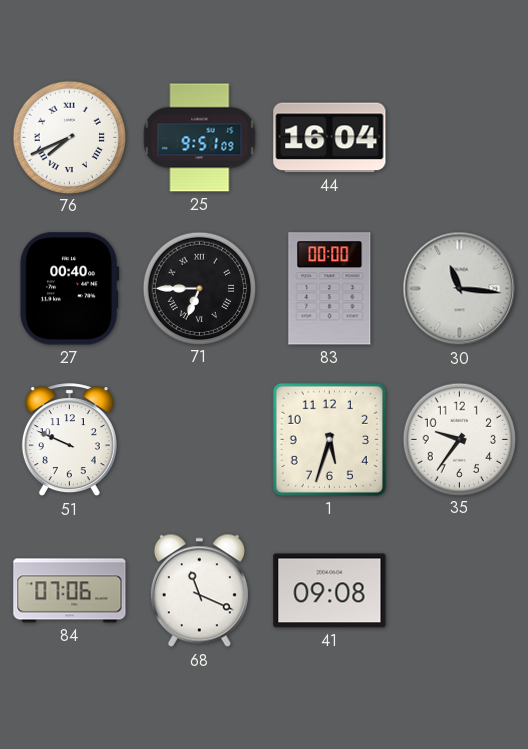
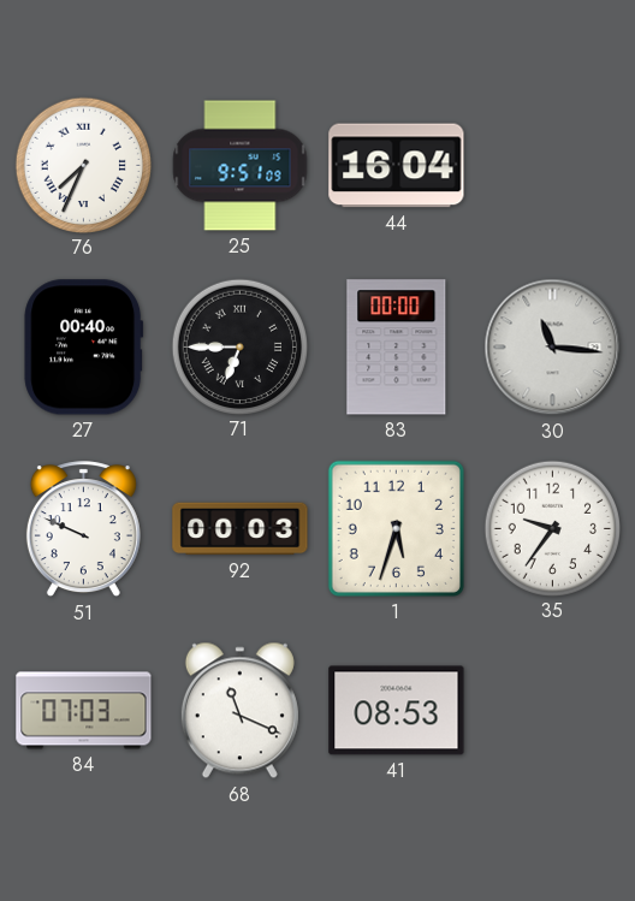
76: 7:41 -> 7:34
92: none -> 00:03
84: 07:06 -> 07:03
41: 09:08 -> 08:53
